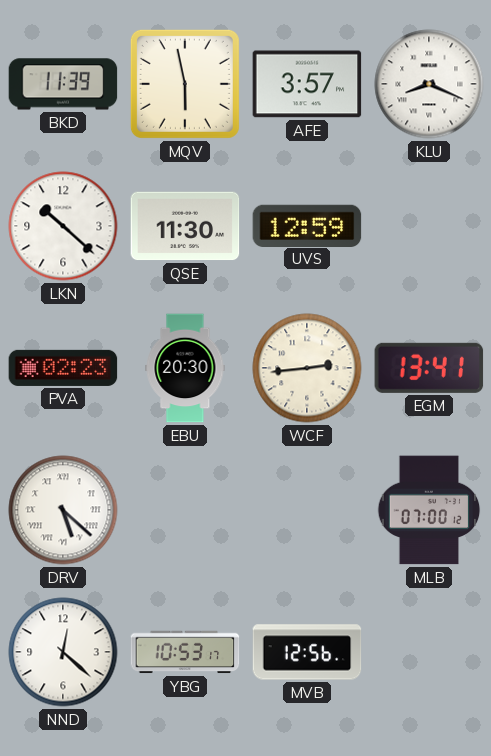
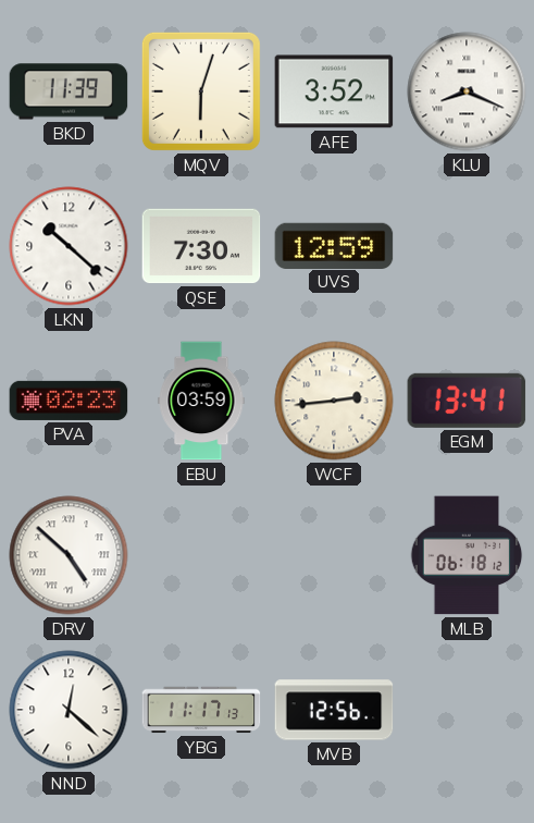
MQV: 5:58 -> 6:03
AFE: 3:57 -> 3:52
QSE: 11:30 -> 7:30
EBU: 20:30 -> 03:59
DRV: 5:22 -> 4:52
MLB: 07:00 -> 06:18
YBG: 10:53 -> 11:17
